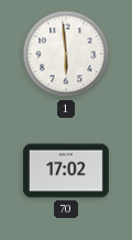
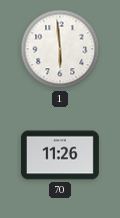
70: 17:02 -> 11:26
